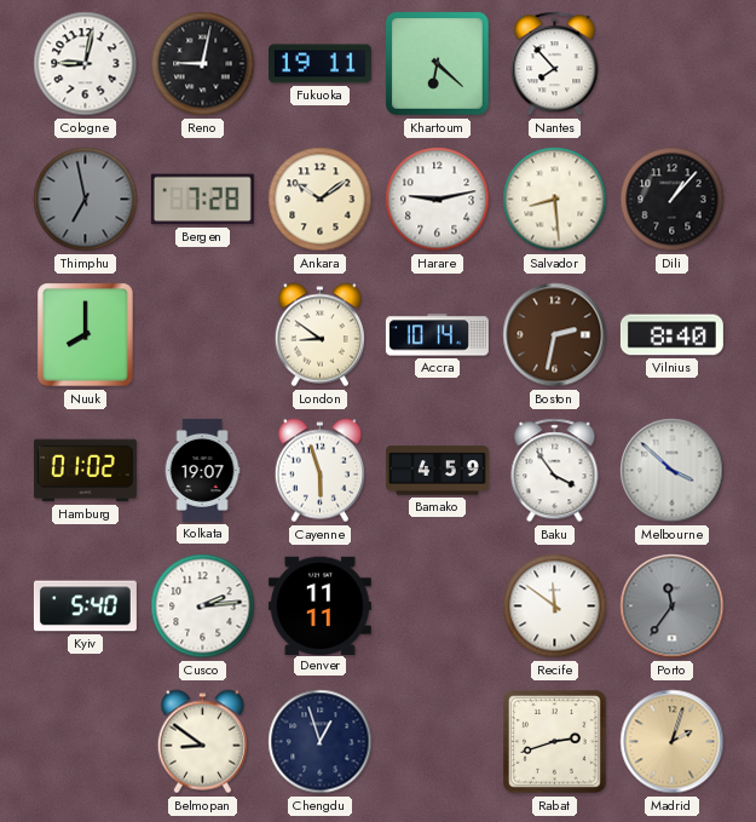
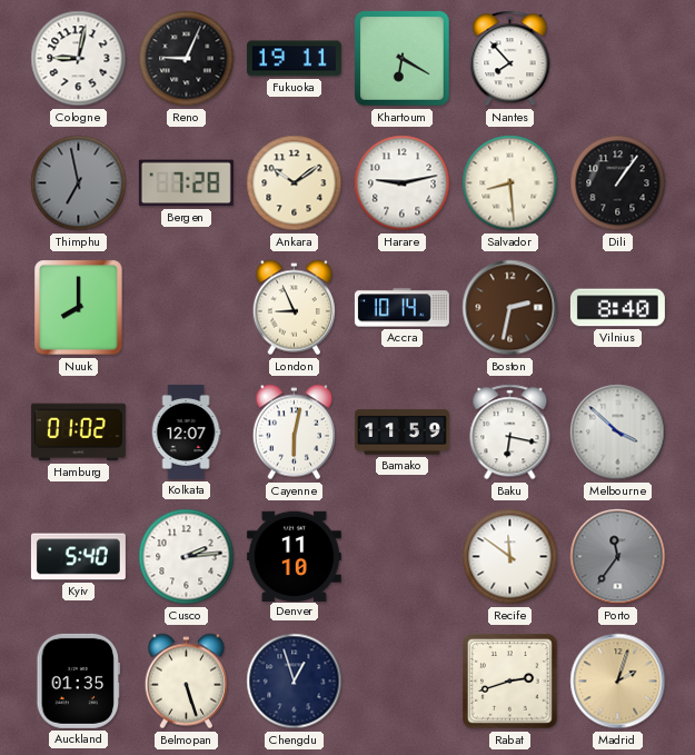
Reno: 9:02 -> 9:04
Khartoum: 6:22 -> 6:20
Dili: 1:07 -> 1:06
London: 8:51 -> 8:56
Kolkata: 19:07 -> 12:07
Cayenne: 5:57 -> 6:02
Bamako: 4:59 -> 11:59
Baku: 3:54 -> 6:17
Denver: 11:11 -> 11:10
Auckland: none -> 01:35
Belmopan: 8:51 -> 5:27
